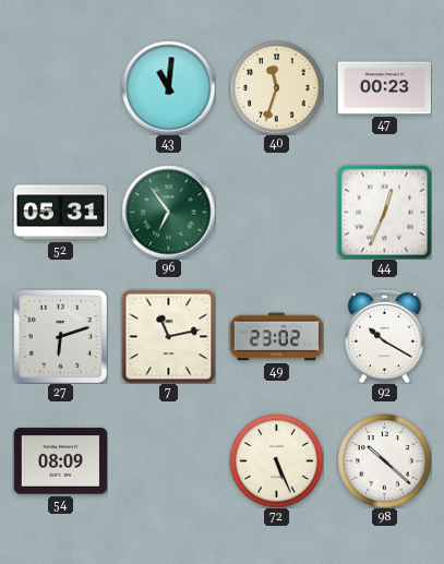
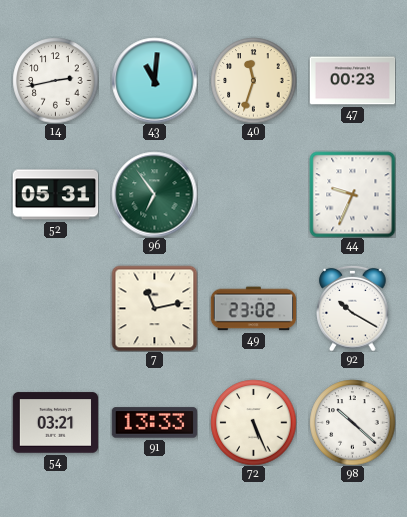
14: none -> 2:43
44: 12:34 -> 9:34
27: 6:12 -> none
54: 08:09 -> 03:21
91: none -> 13:33
